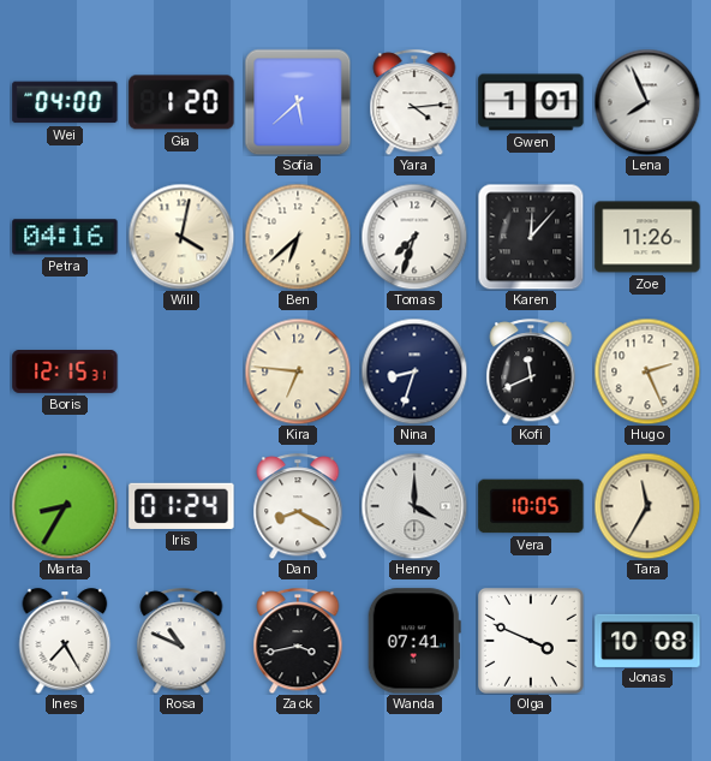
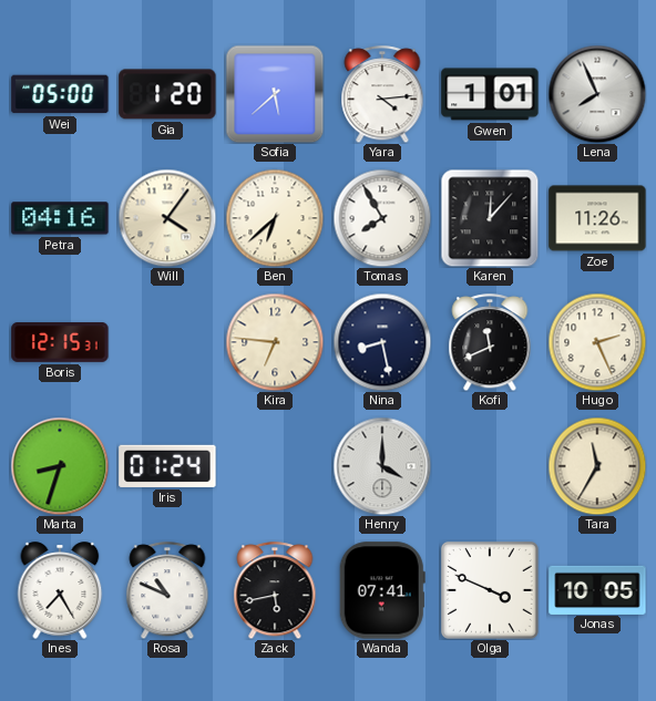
Wei: 04:00 -> 05:00
Will: 4:02 -> 4:06
Tomas: 7:33 -> 7:55
Nina: 8:33 -> 8:28
Marta: 8:35 -> 8:33
Dan: 8:20 -> none
Vera: 10:05 -> none
Zack: 3:43 -> 5:43
Jonas: 10:08 -> 10:05
